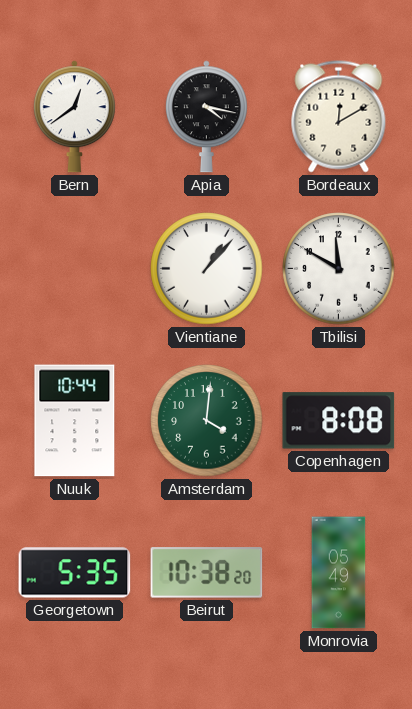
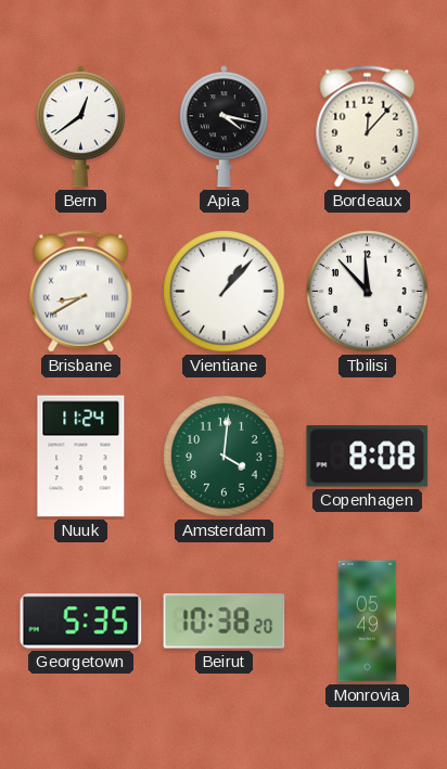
Bordeaux: 12:10 -> 12:07
Brisbane: none -> 8:40
Tbilisi: 11:50 -> 11:53
Nuuk: 10:44 -> 11:24
